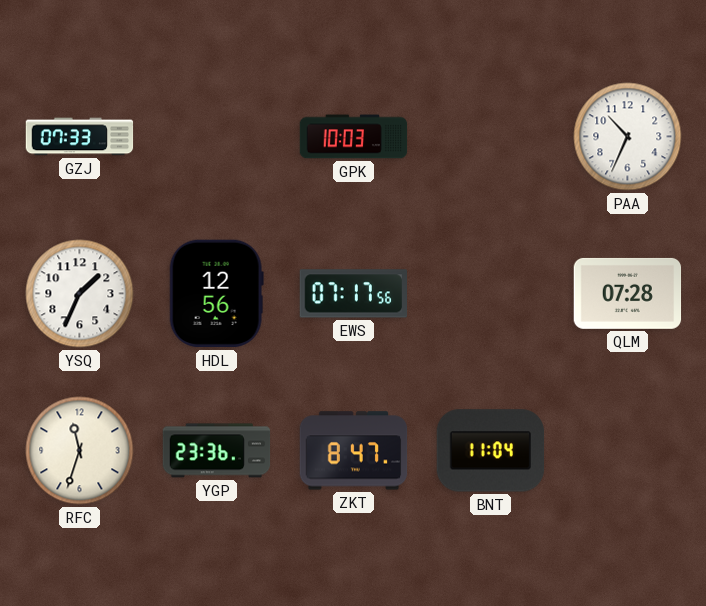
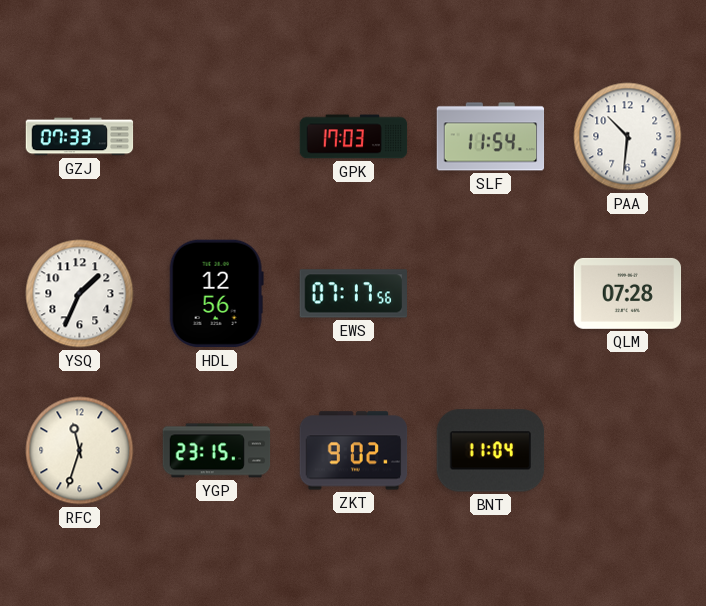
GPK: 10:03 -> 17:03
SLF: none -> 11:54
PAA: 10:34 -> 10:31
YGP: 23:36 -> 23:15
ZKT: 8:47 -> 9:02
